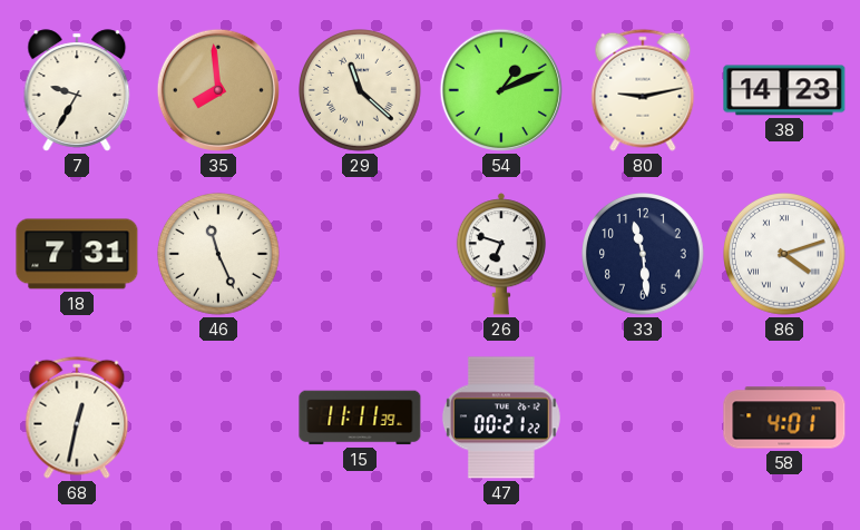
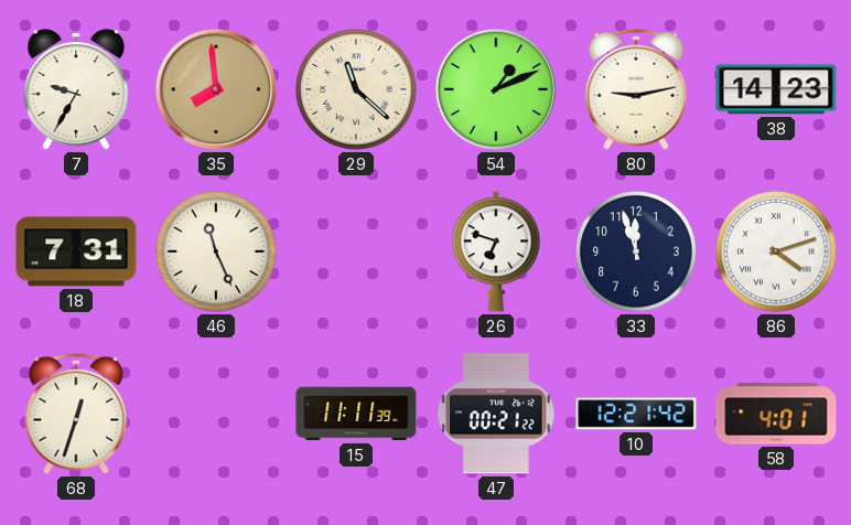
33: 11:29 -> 11:57
68: 12:32 -> 12:33
10: none -> 12:21
